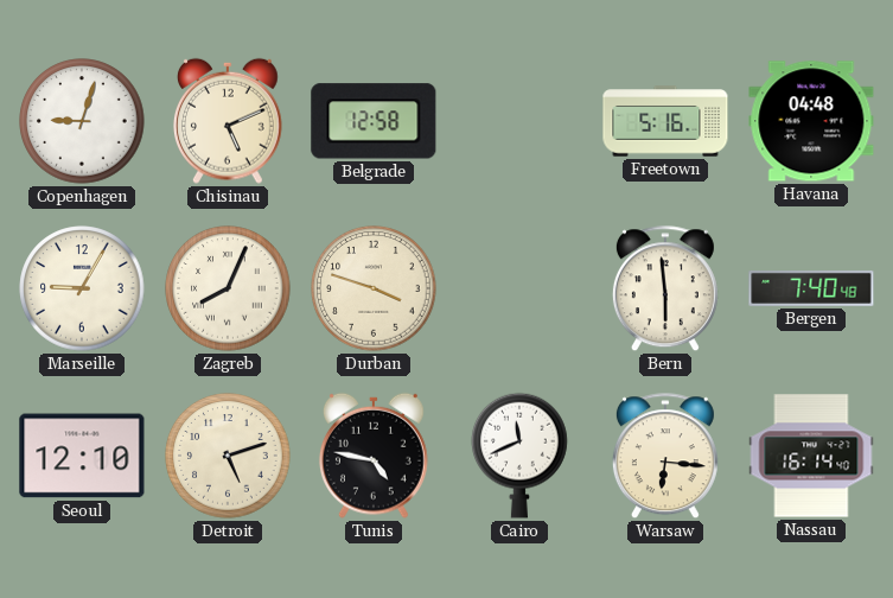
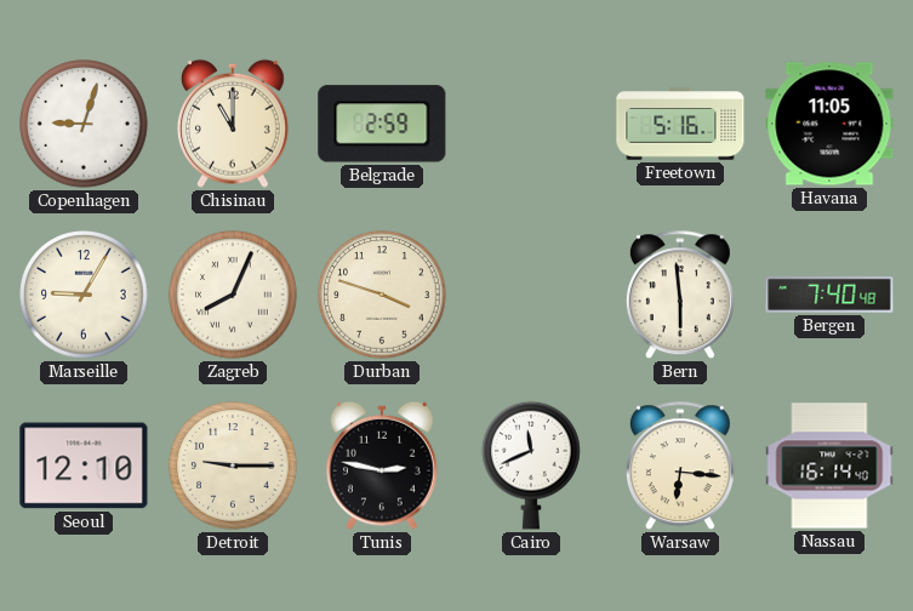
Chisinau: 5:11 -> 11:00
Belgrade: 12:58 -> 2:59
Havana: 04:48 -> 11:05
Detroit: 5:12 -> 9:15
Tunis: 4:47 -> 2:47
